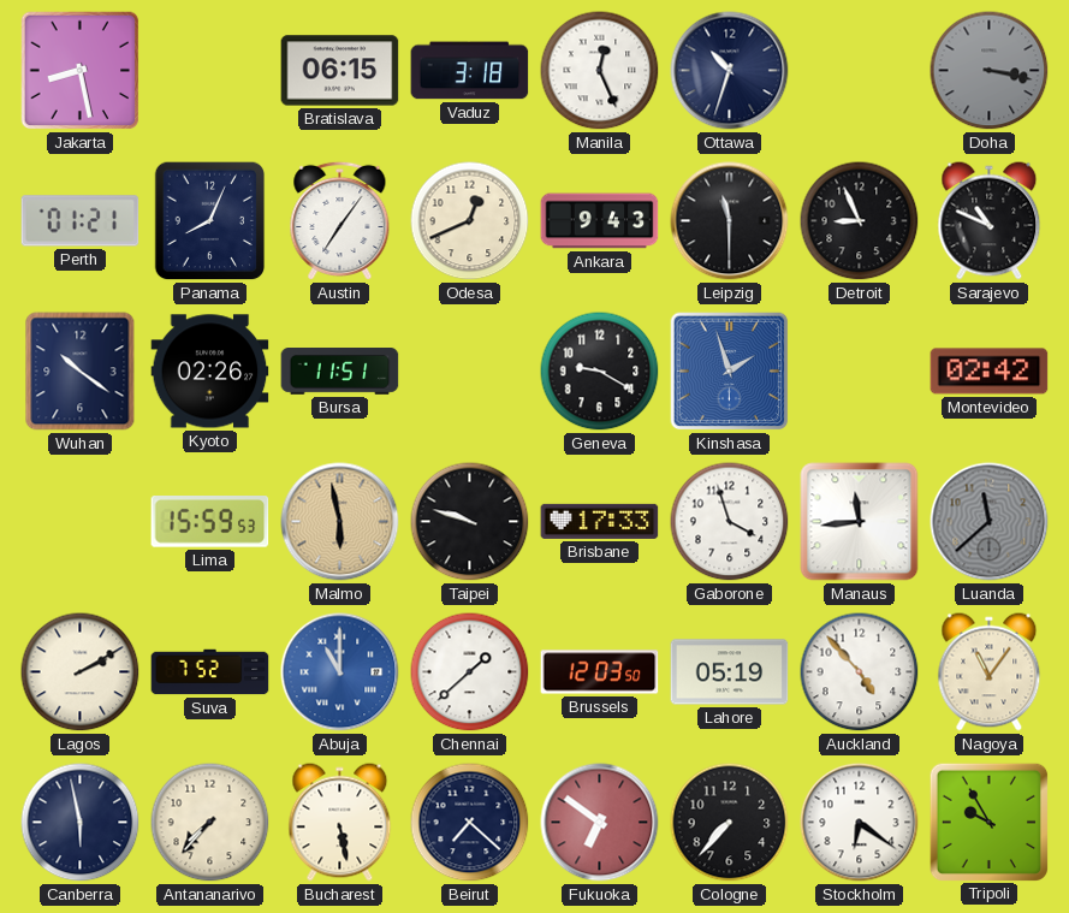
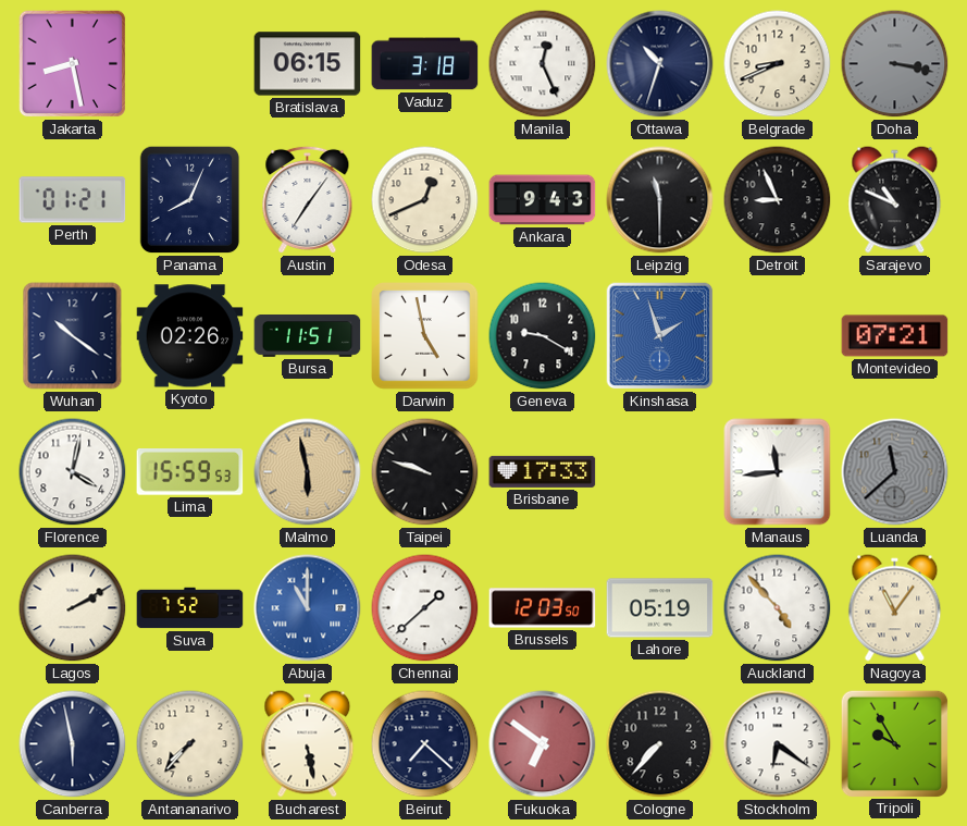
Belgrade: none -> 8:41
Darwin: none -> 4:58
Montevideo: 02:42 -> 07:21
Florence: none -> 4:02
Gaborone: 3:57 -> none
